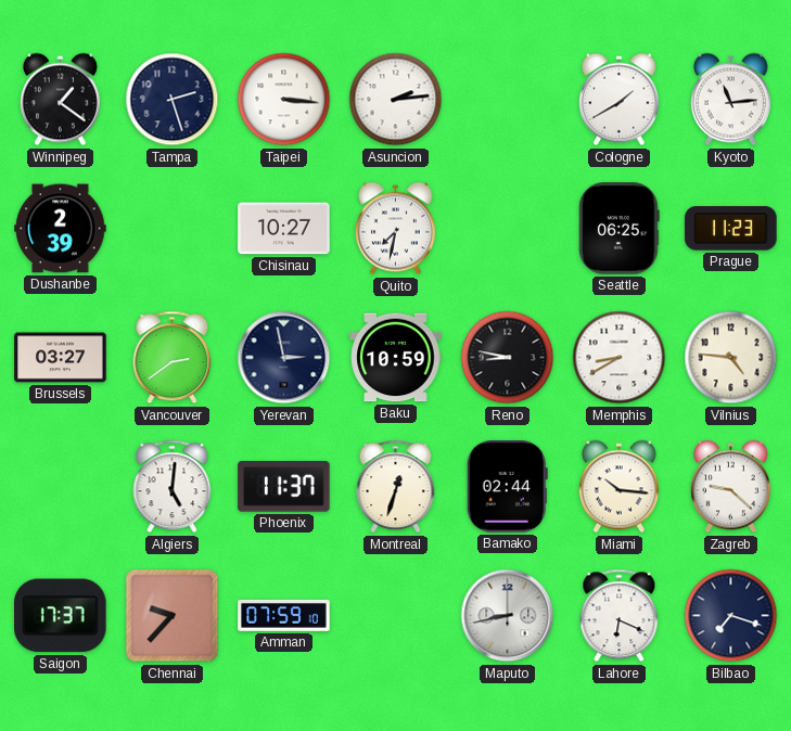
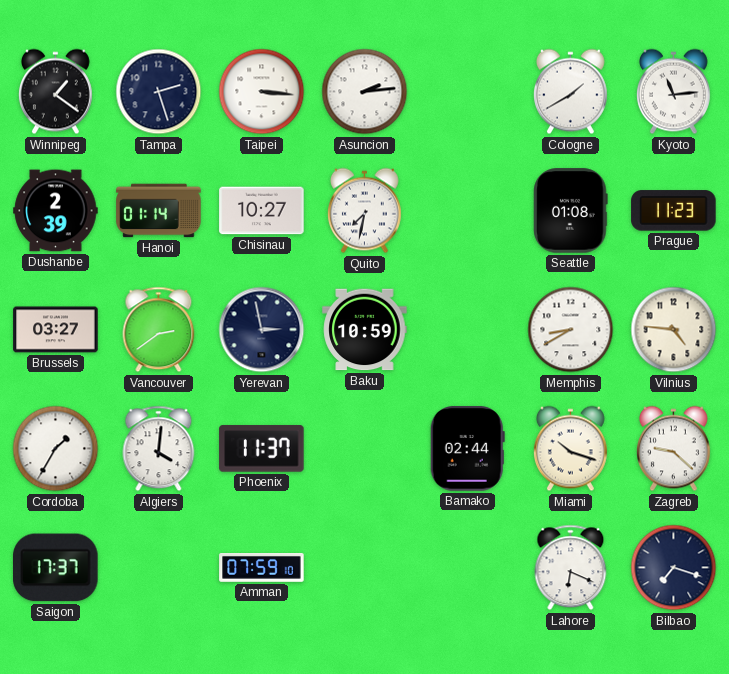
Hanoi: none -> 01:14
Seattle: 06:25 -> 01:08
Reno: 8:47 -> none
Cordoba: none -> 1:35
Algiers: 5:01 -> 4:01
Montreal: 12:33 -> none
Miami: 10:16 -> 10:18
Chennai: 9:37 -> none
Maputo: 8:43 -> none
